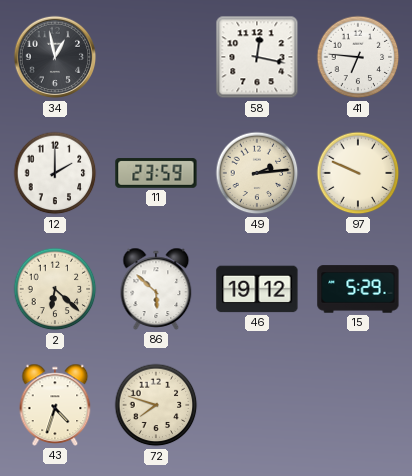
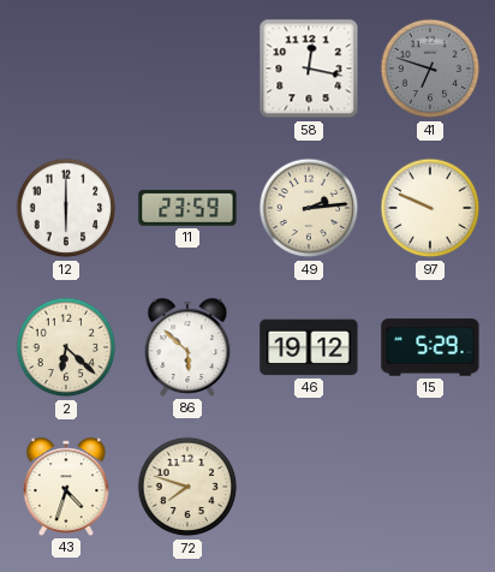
34: 12:58 -> none
41: 6:46 -> 6:48
41 dial: white -> grey
12: 2:00 -> 6:00
